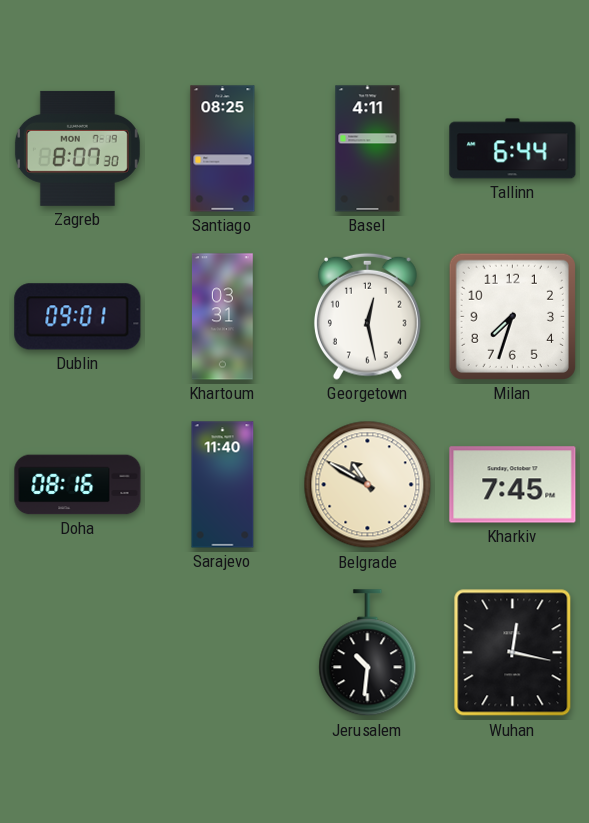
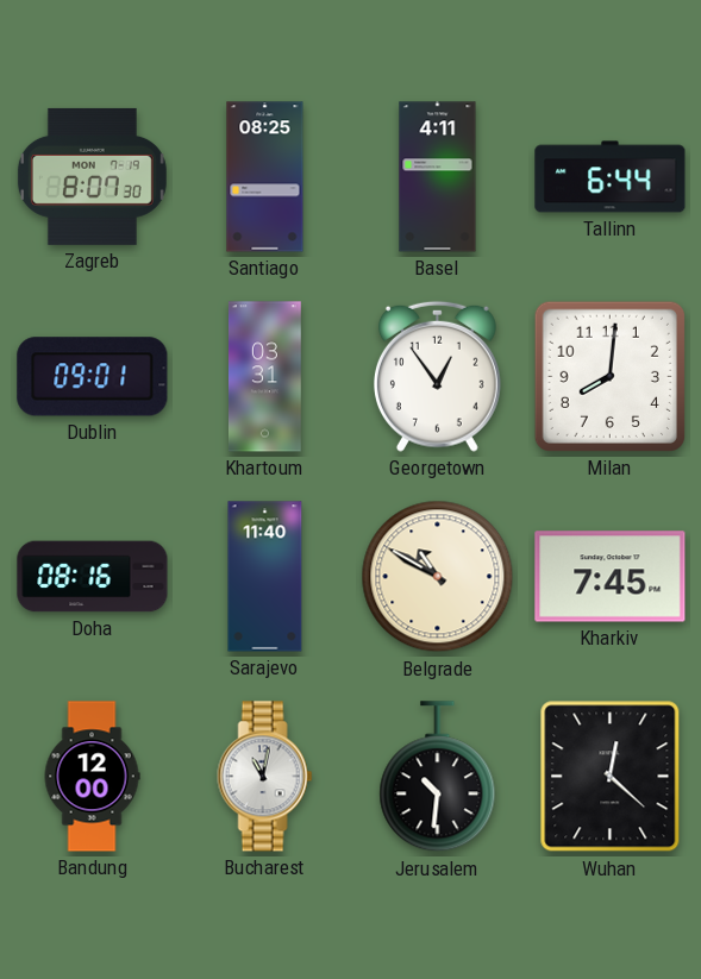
Georgetown: 12:28 -> 12:54
Milan: 7:33 -> 8:01
Bandung: none -> 12:00
Bucharest: none -> 11:02
Wuhan: 12:17 -> 12:22
